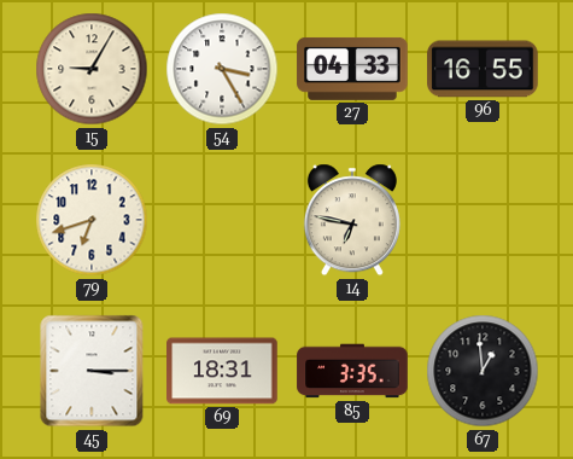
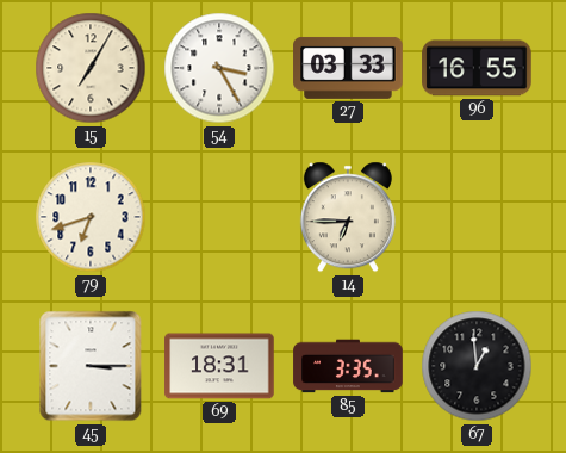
15: 9:05 -> 7:05
27: 04:33 -> 03:33
14: 6:47 -> 6:45
